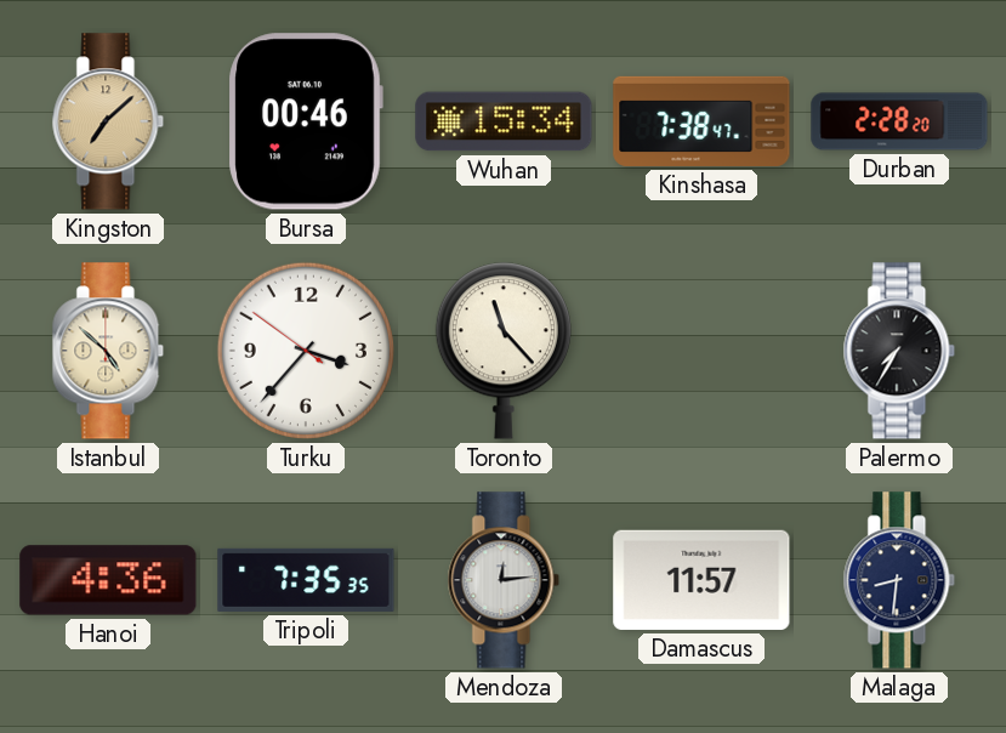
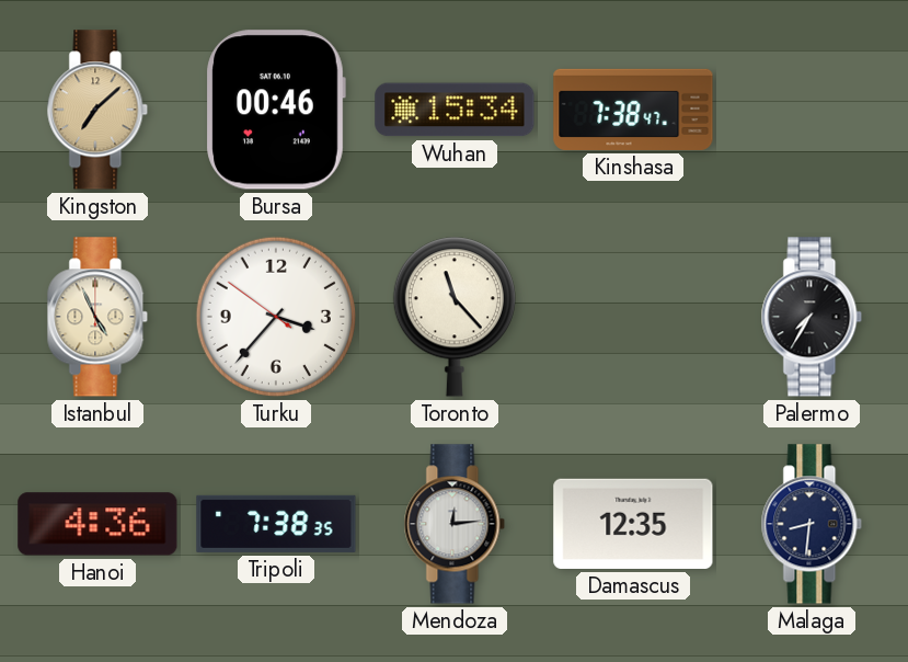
Durban: 2:28 -> none
Istanbul: 4:52 -> 4:56
Tripoli: 7:35 -> 7:38
Damascus: 11:57 -> 12:35
